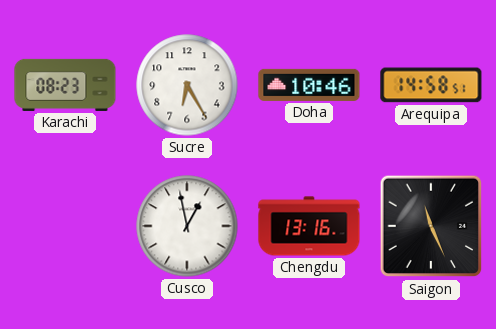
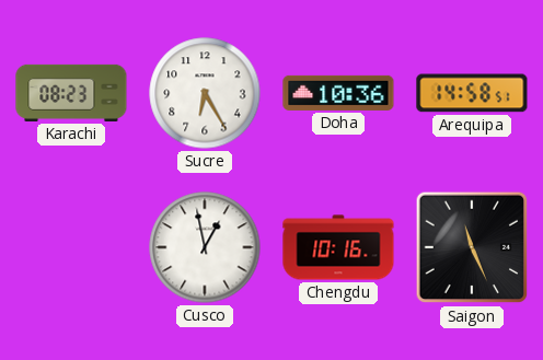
Doha: 10:46 -> 10:36
Chengdu: 13:16 -> 10:16
